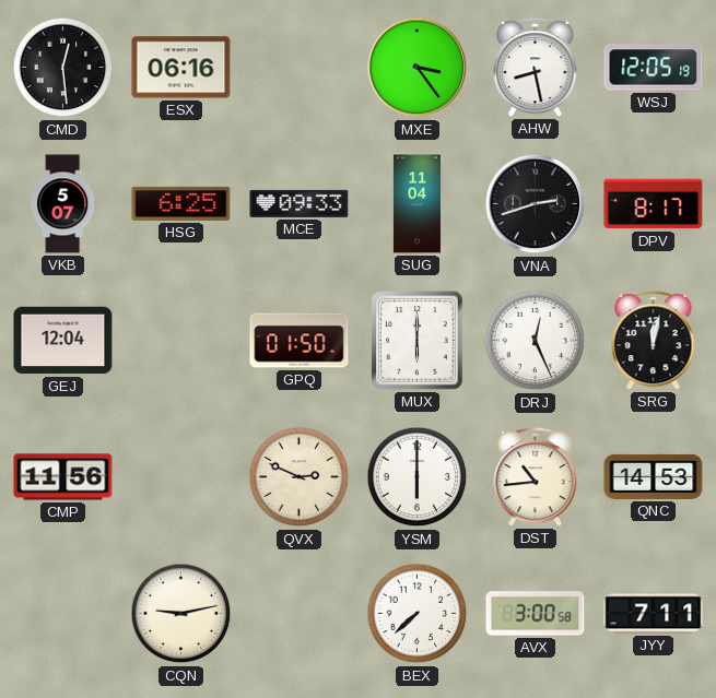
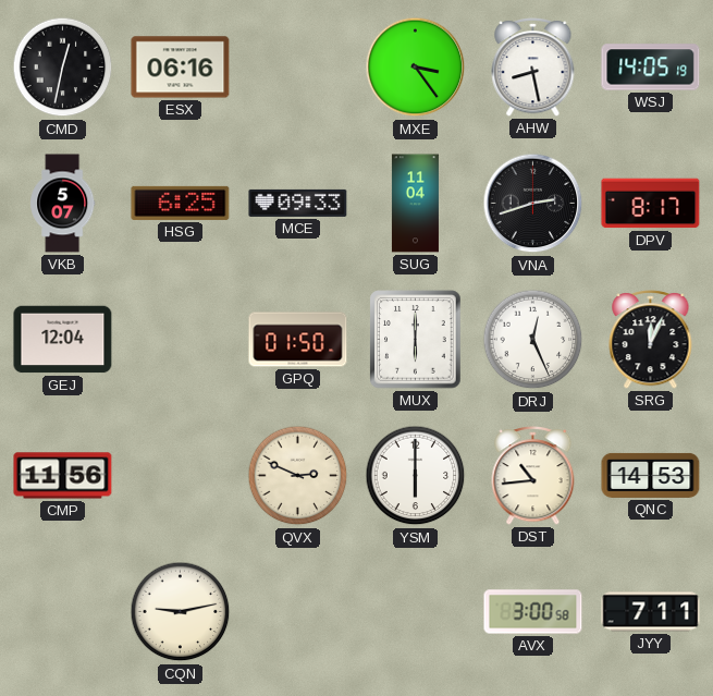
CMD: 12:29 -> 12:32
WSJ: 12:05 -> 14:05
SRG: 12:02 -> 12:04
BEX: 7:38 -> none
